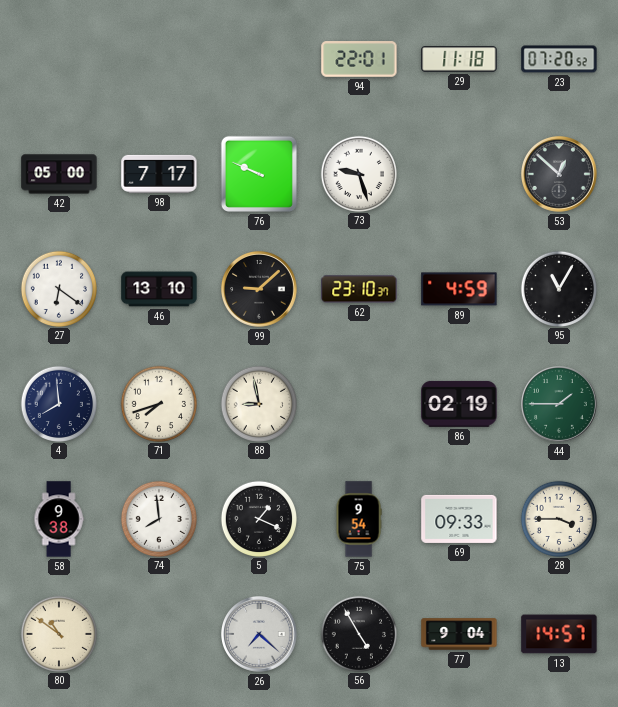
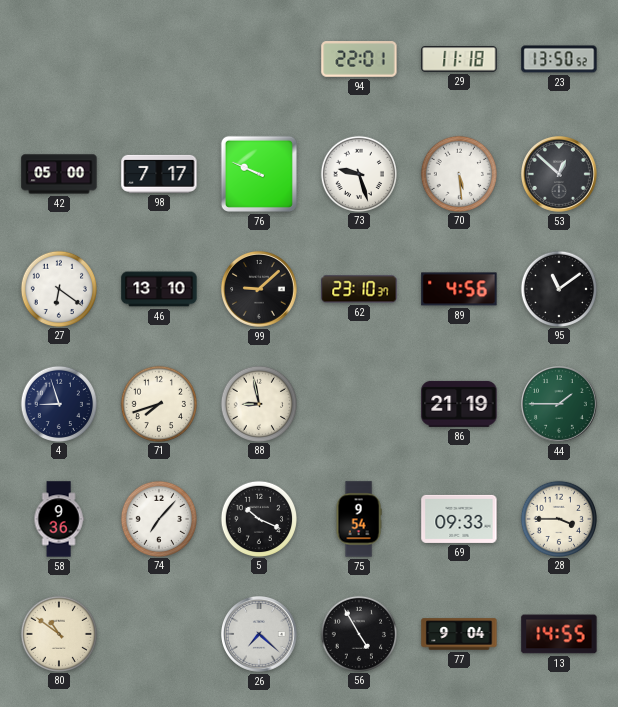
23: 07:20 -> 13:50
70: none -> 5:29
89: 4:59 -> 4:56
95: 11:05 -> 11:09
4: 7:59 -> 8:57
86: 02:19 -> 21:19
58: 9:38 -> 9:36
74: 7:59 -> 7:07
5: 1:19 -> 10:19
13: 14:57 -> 14:55
